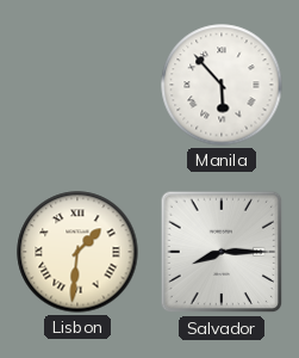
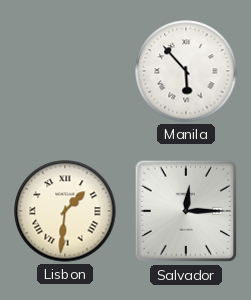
Salvador: 8:15 -> 12:15
